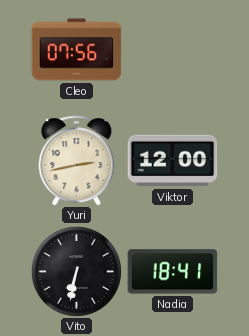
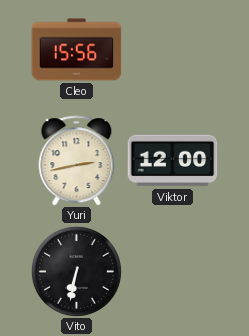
Cleo: 07:56 -> 15:56
Nadia: 18:41 -> none
